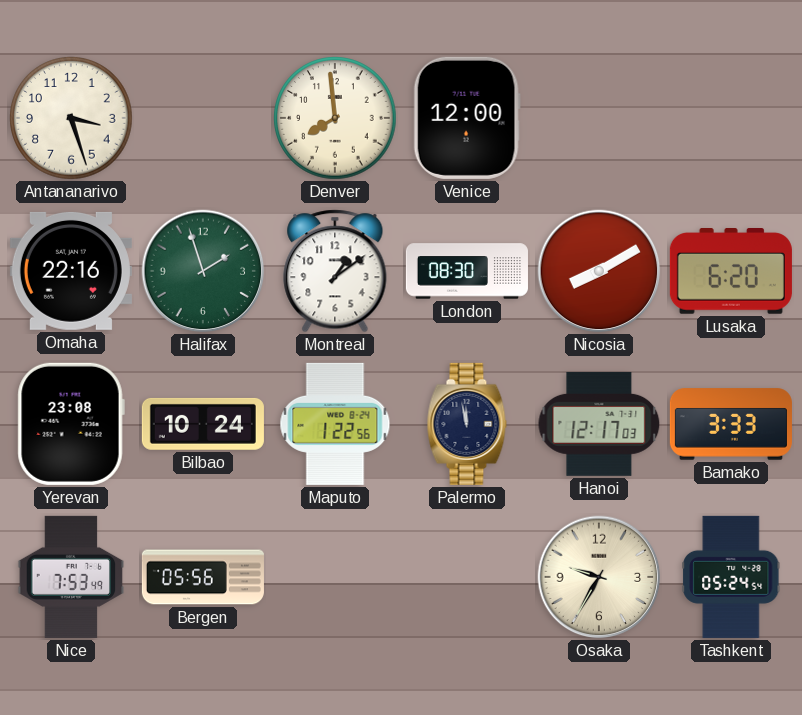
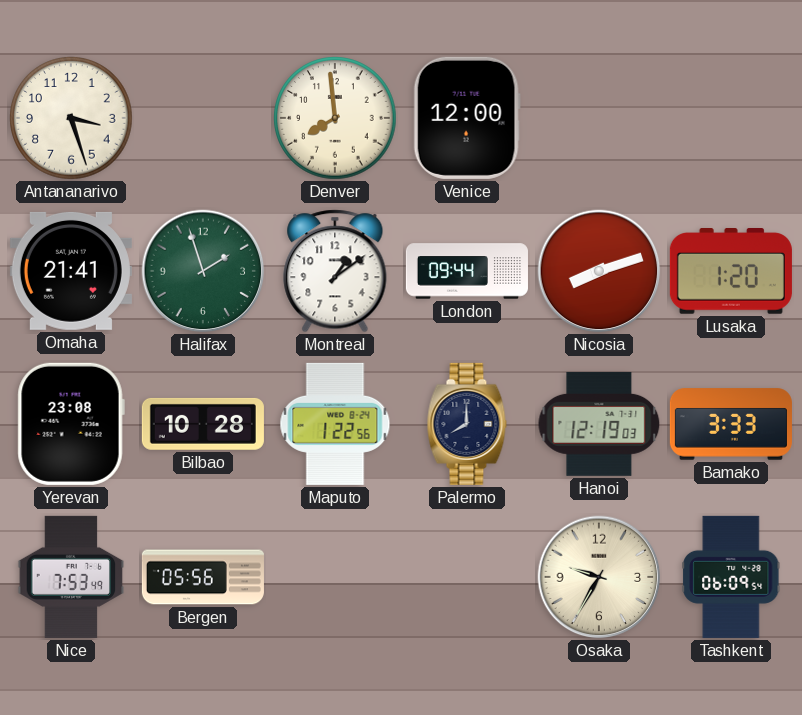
Omaha: 22:16 -> 21:41
London: 08:30 -> 09:44
Nicosia: 8:10 -> 8:12
Lusaka: 6:20 -> 1:20
Bilbao: 10:24 -> 10:28
Palermo: 11:58 -> 8:00
Hanoi: 12:17 -> 12:19
Tashkent: 05:24 -> 06:09
